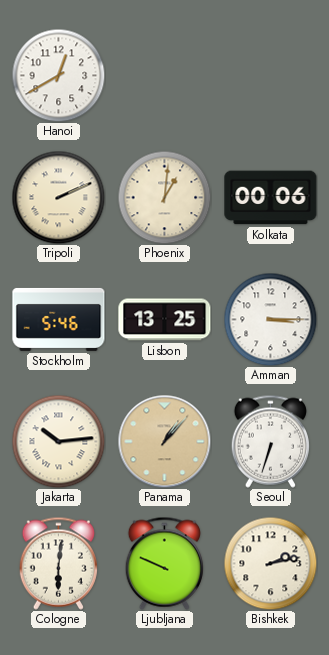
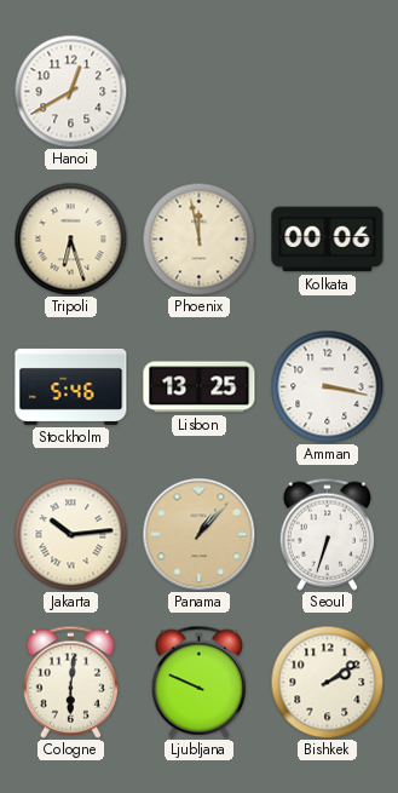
Tripoli: 2:11 -> 6:27
Phoenix: 1:01 -> 11:58
Amman: 3:15 -> 3:17
Bishkek: 2:13 -> 2:09
